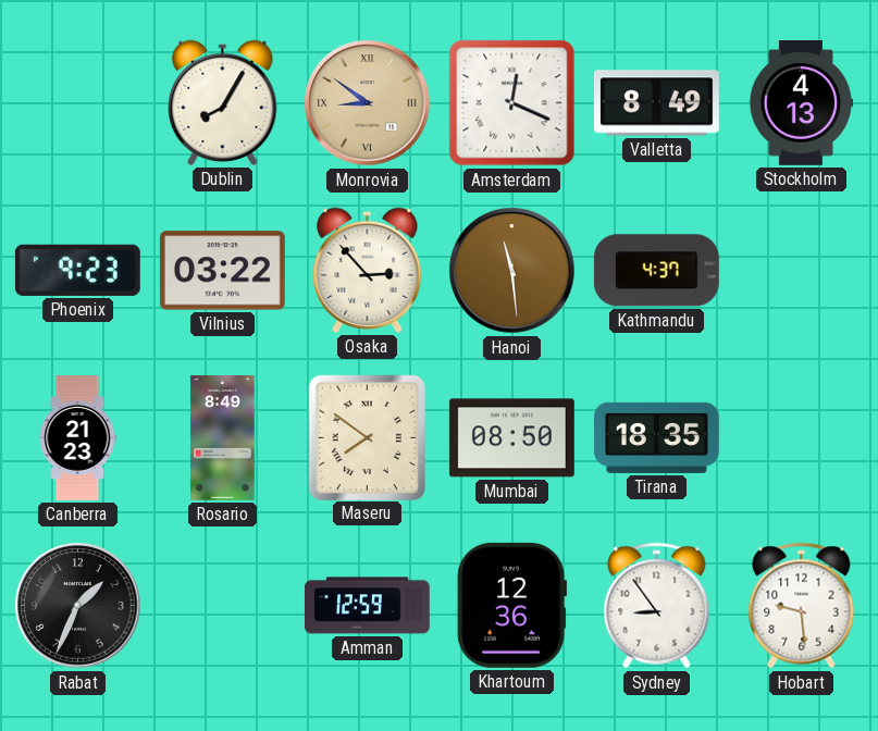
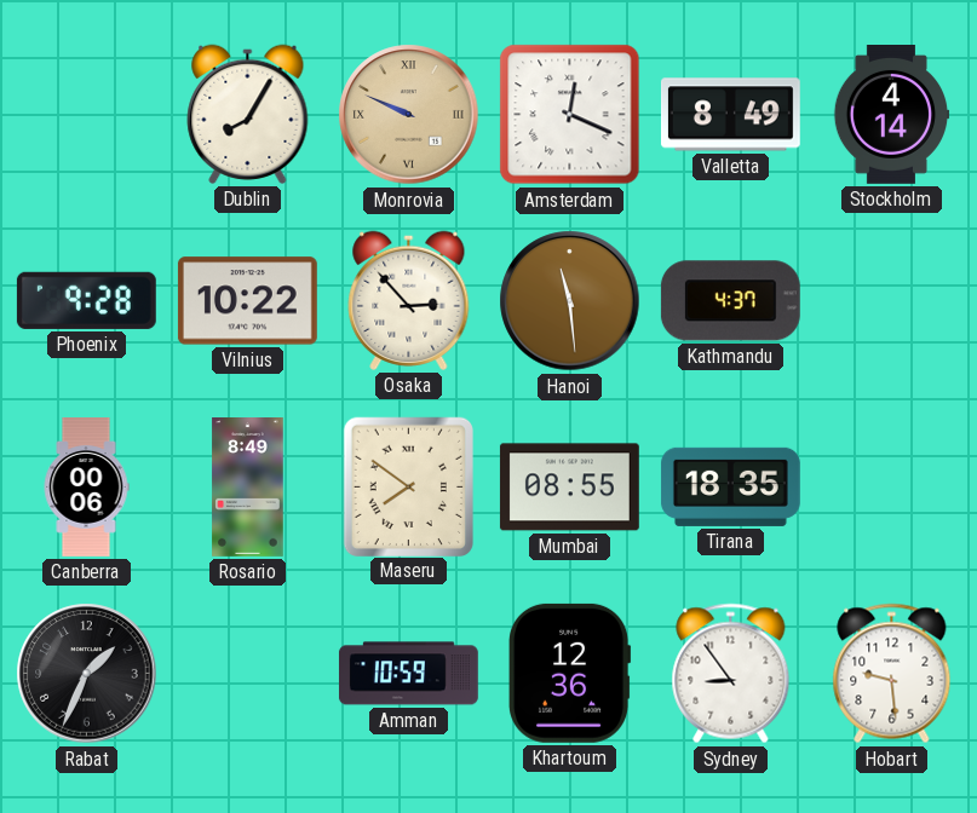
Monrovia: 8:51 -> 9:49
Stockholm: 4:13 -> 4:14
Phoenix: 9:23 -> 9:28
Vilnius: 03:22 -> 10:22
Canberra: 21:23 -> 00:06
Mumbai: 08:50 -> 08:55
Amman: 12:59 -> 10:59
